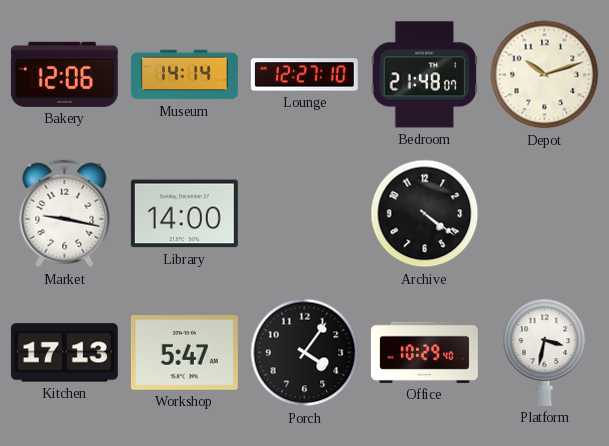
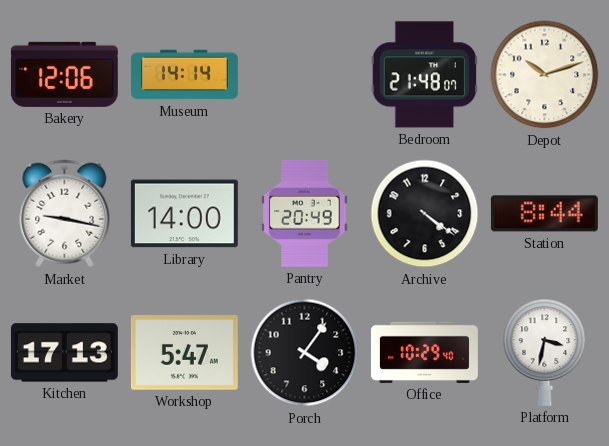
Lounge: 12:27 -> none
Pantry: none -> 20:49
Station: none -> 8:44
